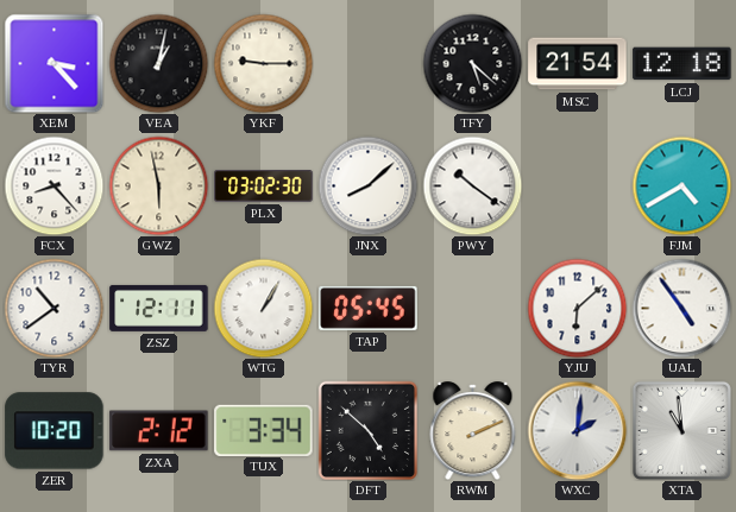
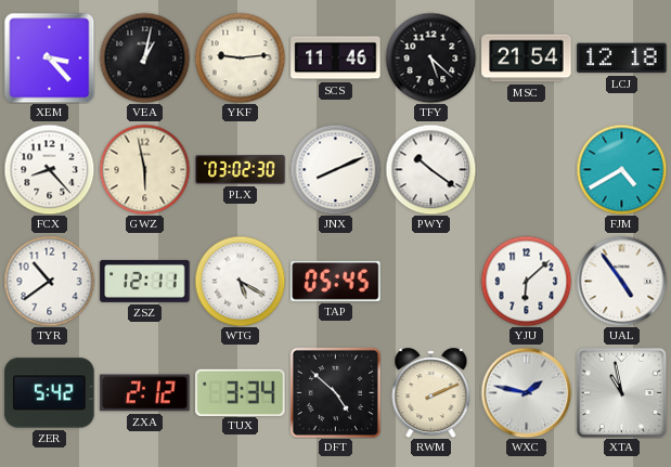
YKF: 9:15 -> 9:14
SCS: none -> 11:46
JNX: 8:08 -> 8:11
WTG: 1:05 -> 5:20
ZER: 10:20 -> 5:42
WXC: 2:01 -> 1:47
XTA: 10:59 -> 10:58
